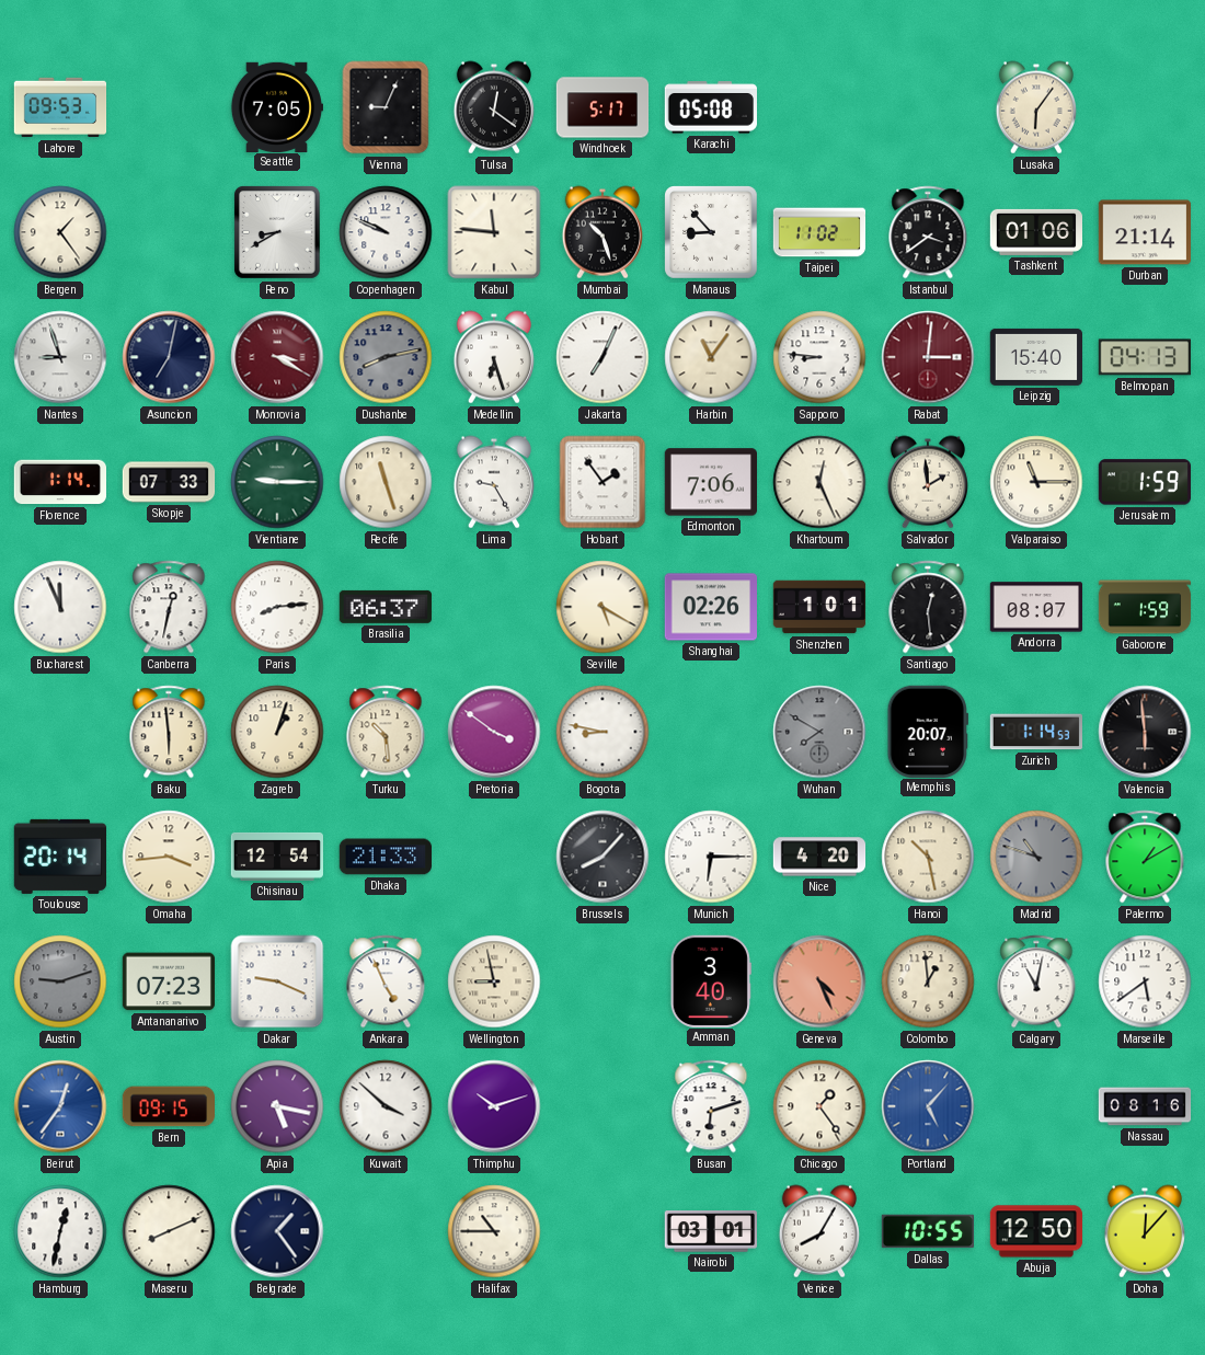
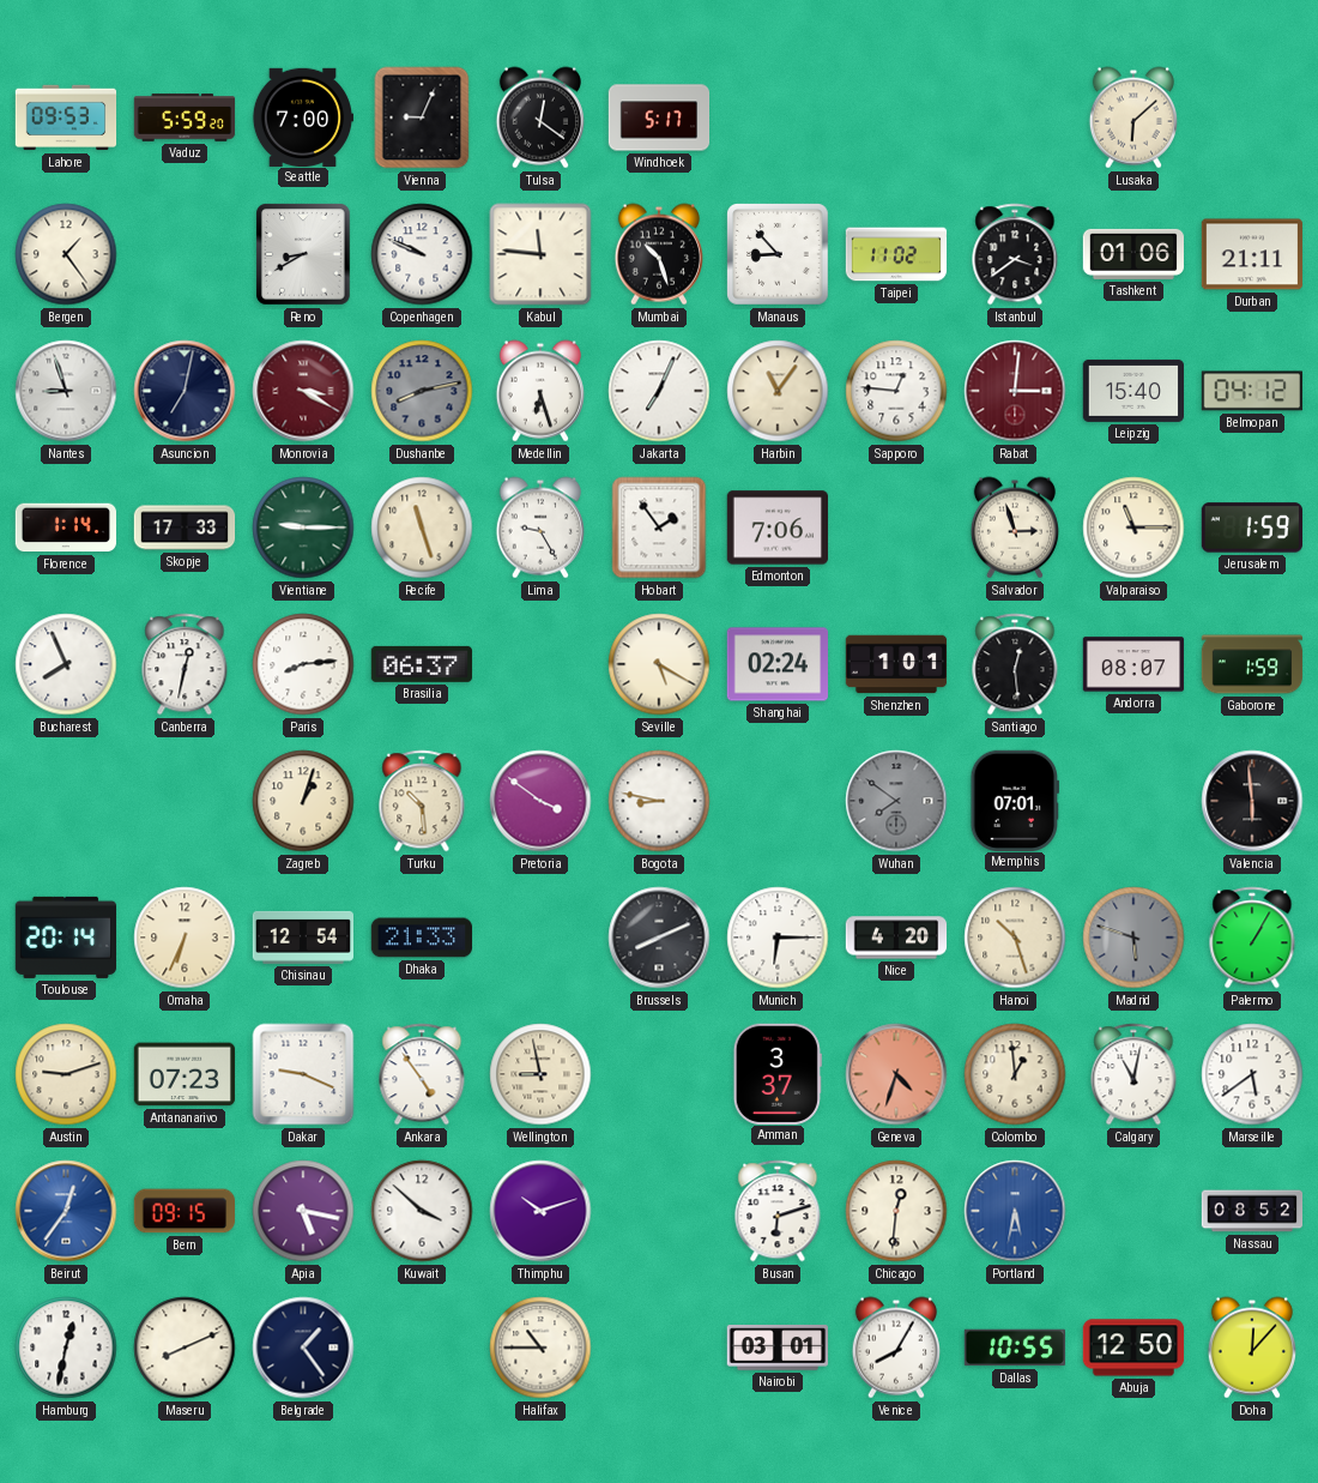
Vaduz: none -> 5:59
Seattle: 7:05 -> 7:00
Karachi: 05:08 -> none
Lusaka: 6:06 -> 6:08
Durban: 21:14 -> 21:11
Sapporo: 8:46 -> 12:46
Belmopan: 04:13 -> 04:12
Skopje: 07:33 -> 17:33
Khartoum: 12:26 -> none
Salvador: 1:59 -> 2:57
Bucharest: 11:56 -> 7:56
Shanghai: 02:26 -> 02:24
Baku: 5:59 -> none
Wuhan: 7:50 -> 7:51
Memphis: 20:07 -> 07:01
Zurich: 1:14 -> none
Omaha: 3:44 -> 6:34
Brussels: 8:07 -> 8:11
Hanoi: 10:28 -> 10:27
Madrid: 10:48 -> 5:48
Palermo: 1:10 -> 1:05
Austin dial: grey -> cream
Ankara: 4:56 -> 4:54
Amman: 3:40 -> 3:37
Geneva: 4:26 -> 4:33
Chicago: 1:24 -> 12:31
Portland: 5:07 -> 5:32
Nassau: 08:16 -> 08:52
